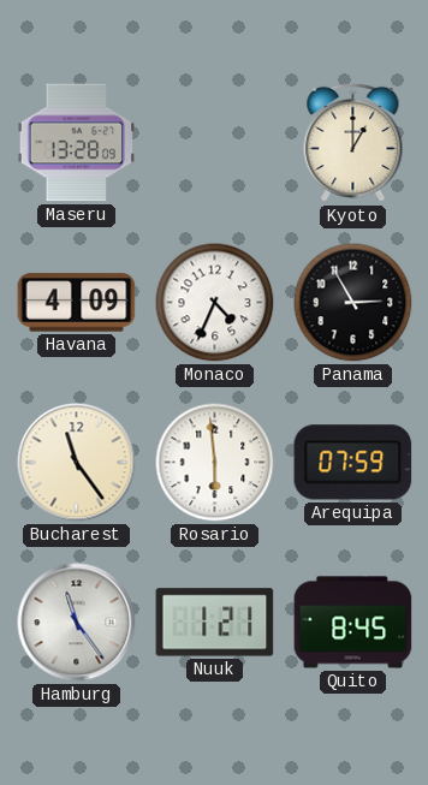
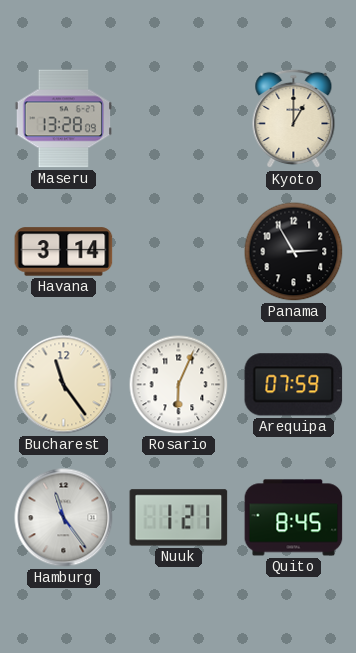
Havana: 4:09 -> 3:14
Monaco: 4:34 -> none
Rosario: 5:59 -> 6:04
